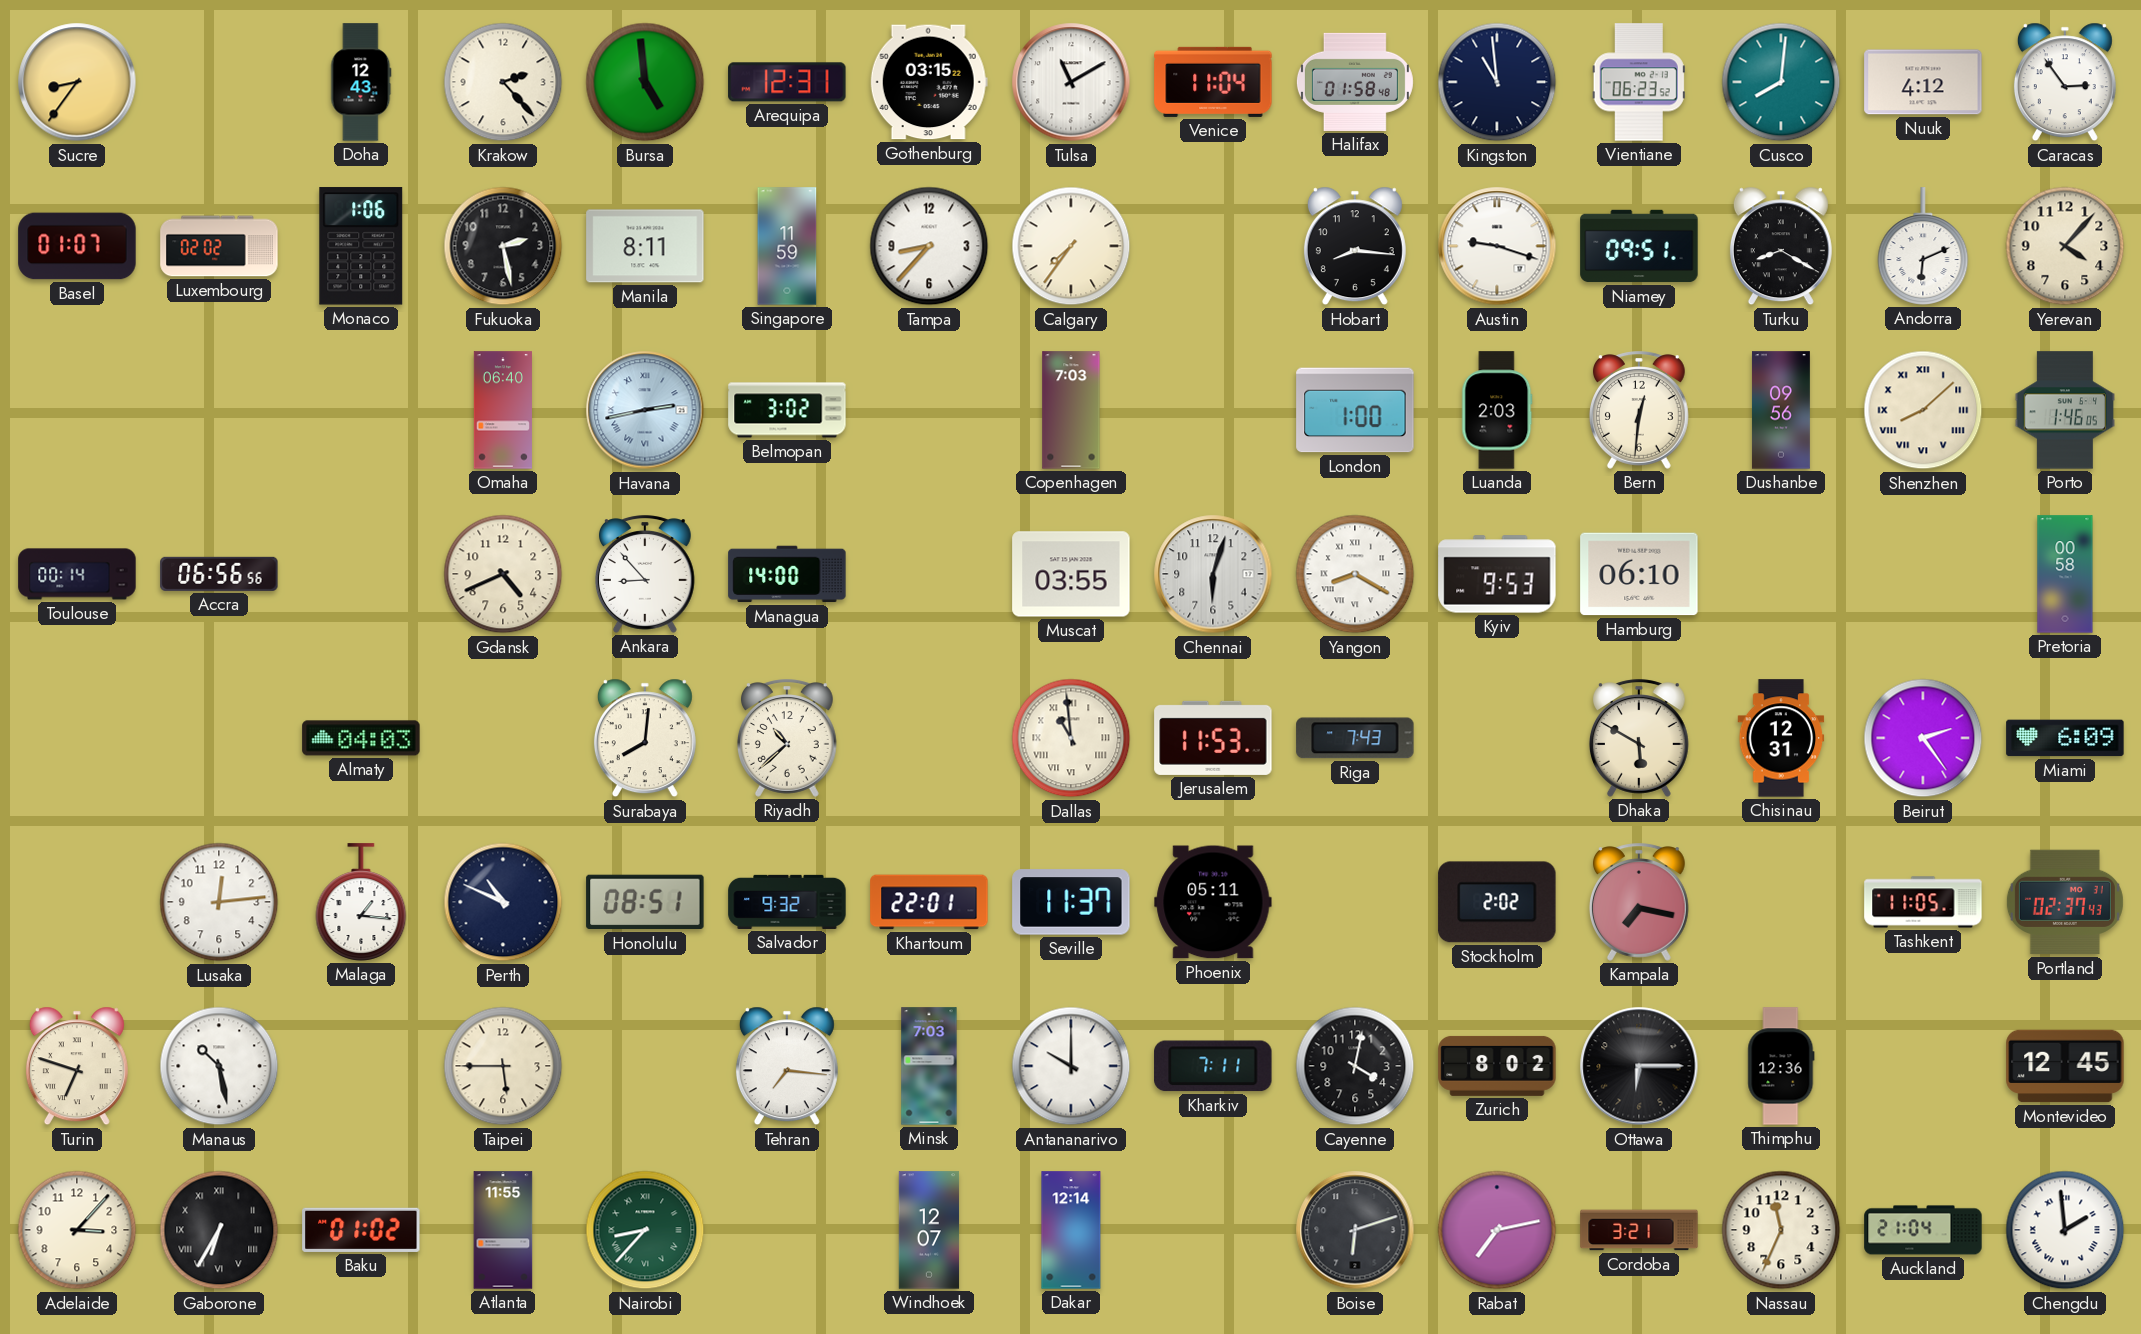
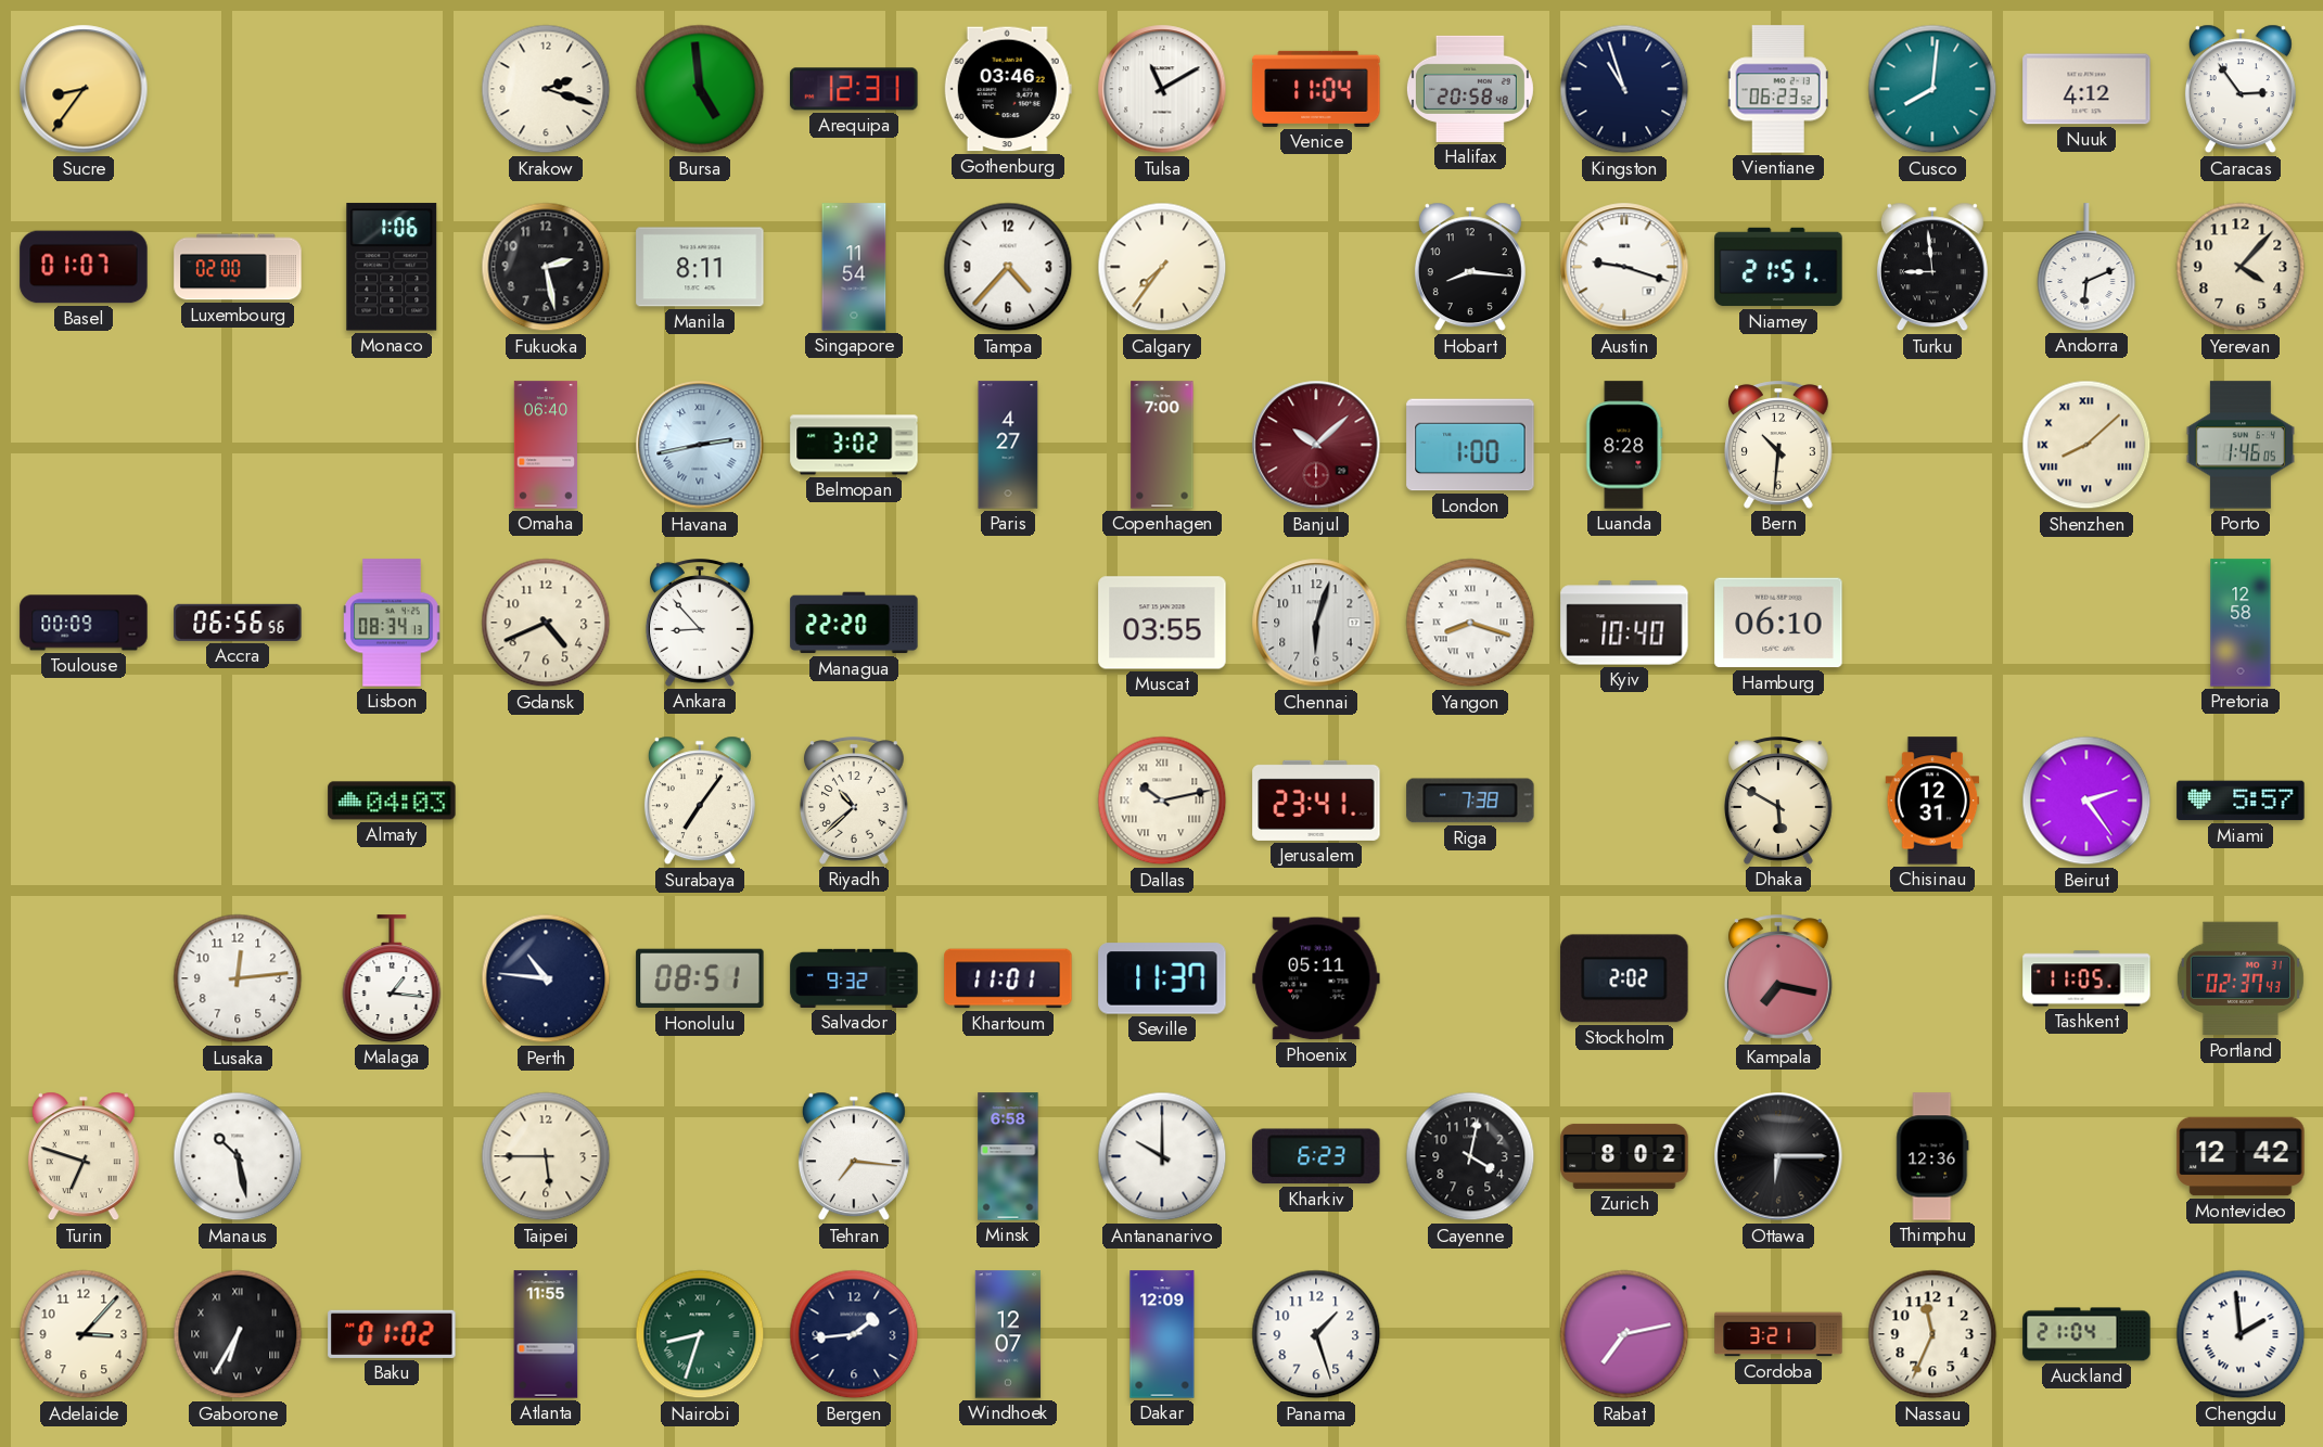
Doha: 12:43 -> none
Krakow: 2:23 -> 2:18
Gothenburg: 03:15 -> 03:46
Halifax: 01:58 -> 20:58
Kingston: 10:59 -> 10:57
Luxembourg: 02:02 -> 02:00
Singapore: 11:59 -> 11:54
Tampa: 8:37 -> 4:37
Niamey: 09:51 -> 21:51
Turku: 8:20 -> 8:59
Paris: none -> 4:27
Copenhagen: 7:03 -> 7:00
Banjul: none -> 10:08
Luanda: 2:03 -> 8:28
Bern: 12:31 -> 10:31
Dushanbe: 09:56 -> none
Toulouse: 00:14 -> 00:09
Lisbon: none -> 08:34
Managua: 14:00 -> 22:20
Yangon: 8:20 -> 8:18
Kyiv: 9:53 -> 10:40
Pretoria: 00:58 -> 12:58
Surabaya: 8:01 -> 7:06
Dallas: 10:59 -> 10:13
Jerusalem: 11:53 -> 23:41
Riga: 7:43 -> 7:38
Miami: 6:09 -> 5:57
Perth: 10:49 -> 10:46
Khartoum: 22:01 -> 11:01
Minsk: 7:03 -> 6:58
Kharkiv: 7:11 -> 6:23
Montevideo: 12:45 -> 12:42
Nairobi: 8:37 -> 8:33
Bergen: none -> 1:44
Dakar: 12:14 -> 12:09
Panama: none -> 1:27
Boise: 6:12 -> none
